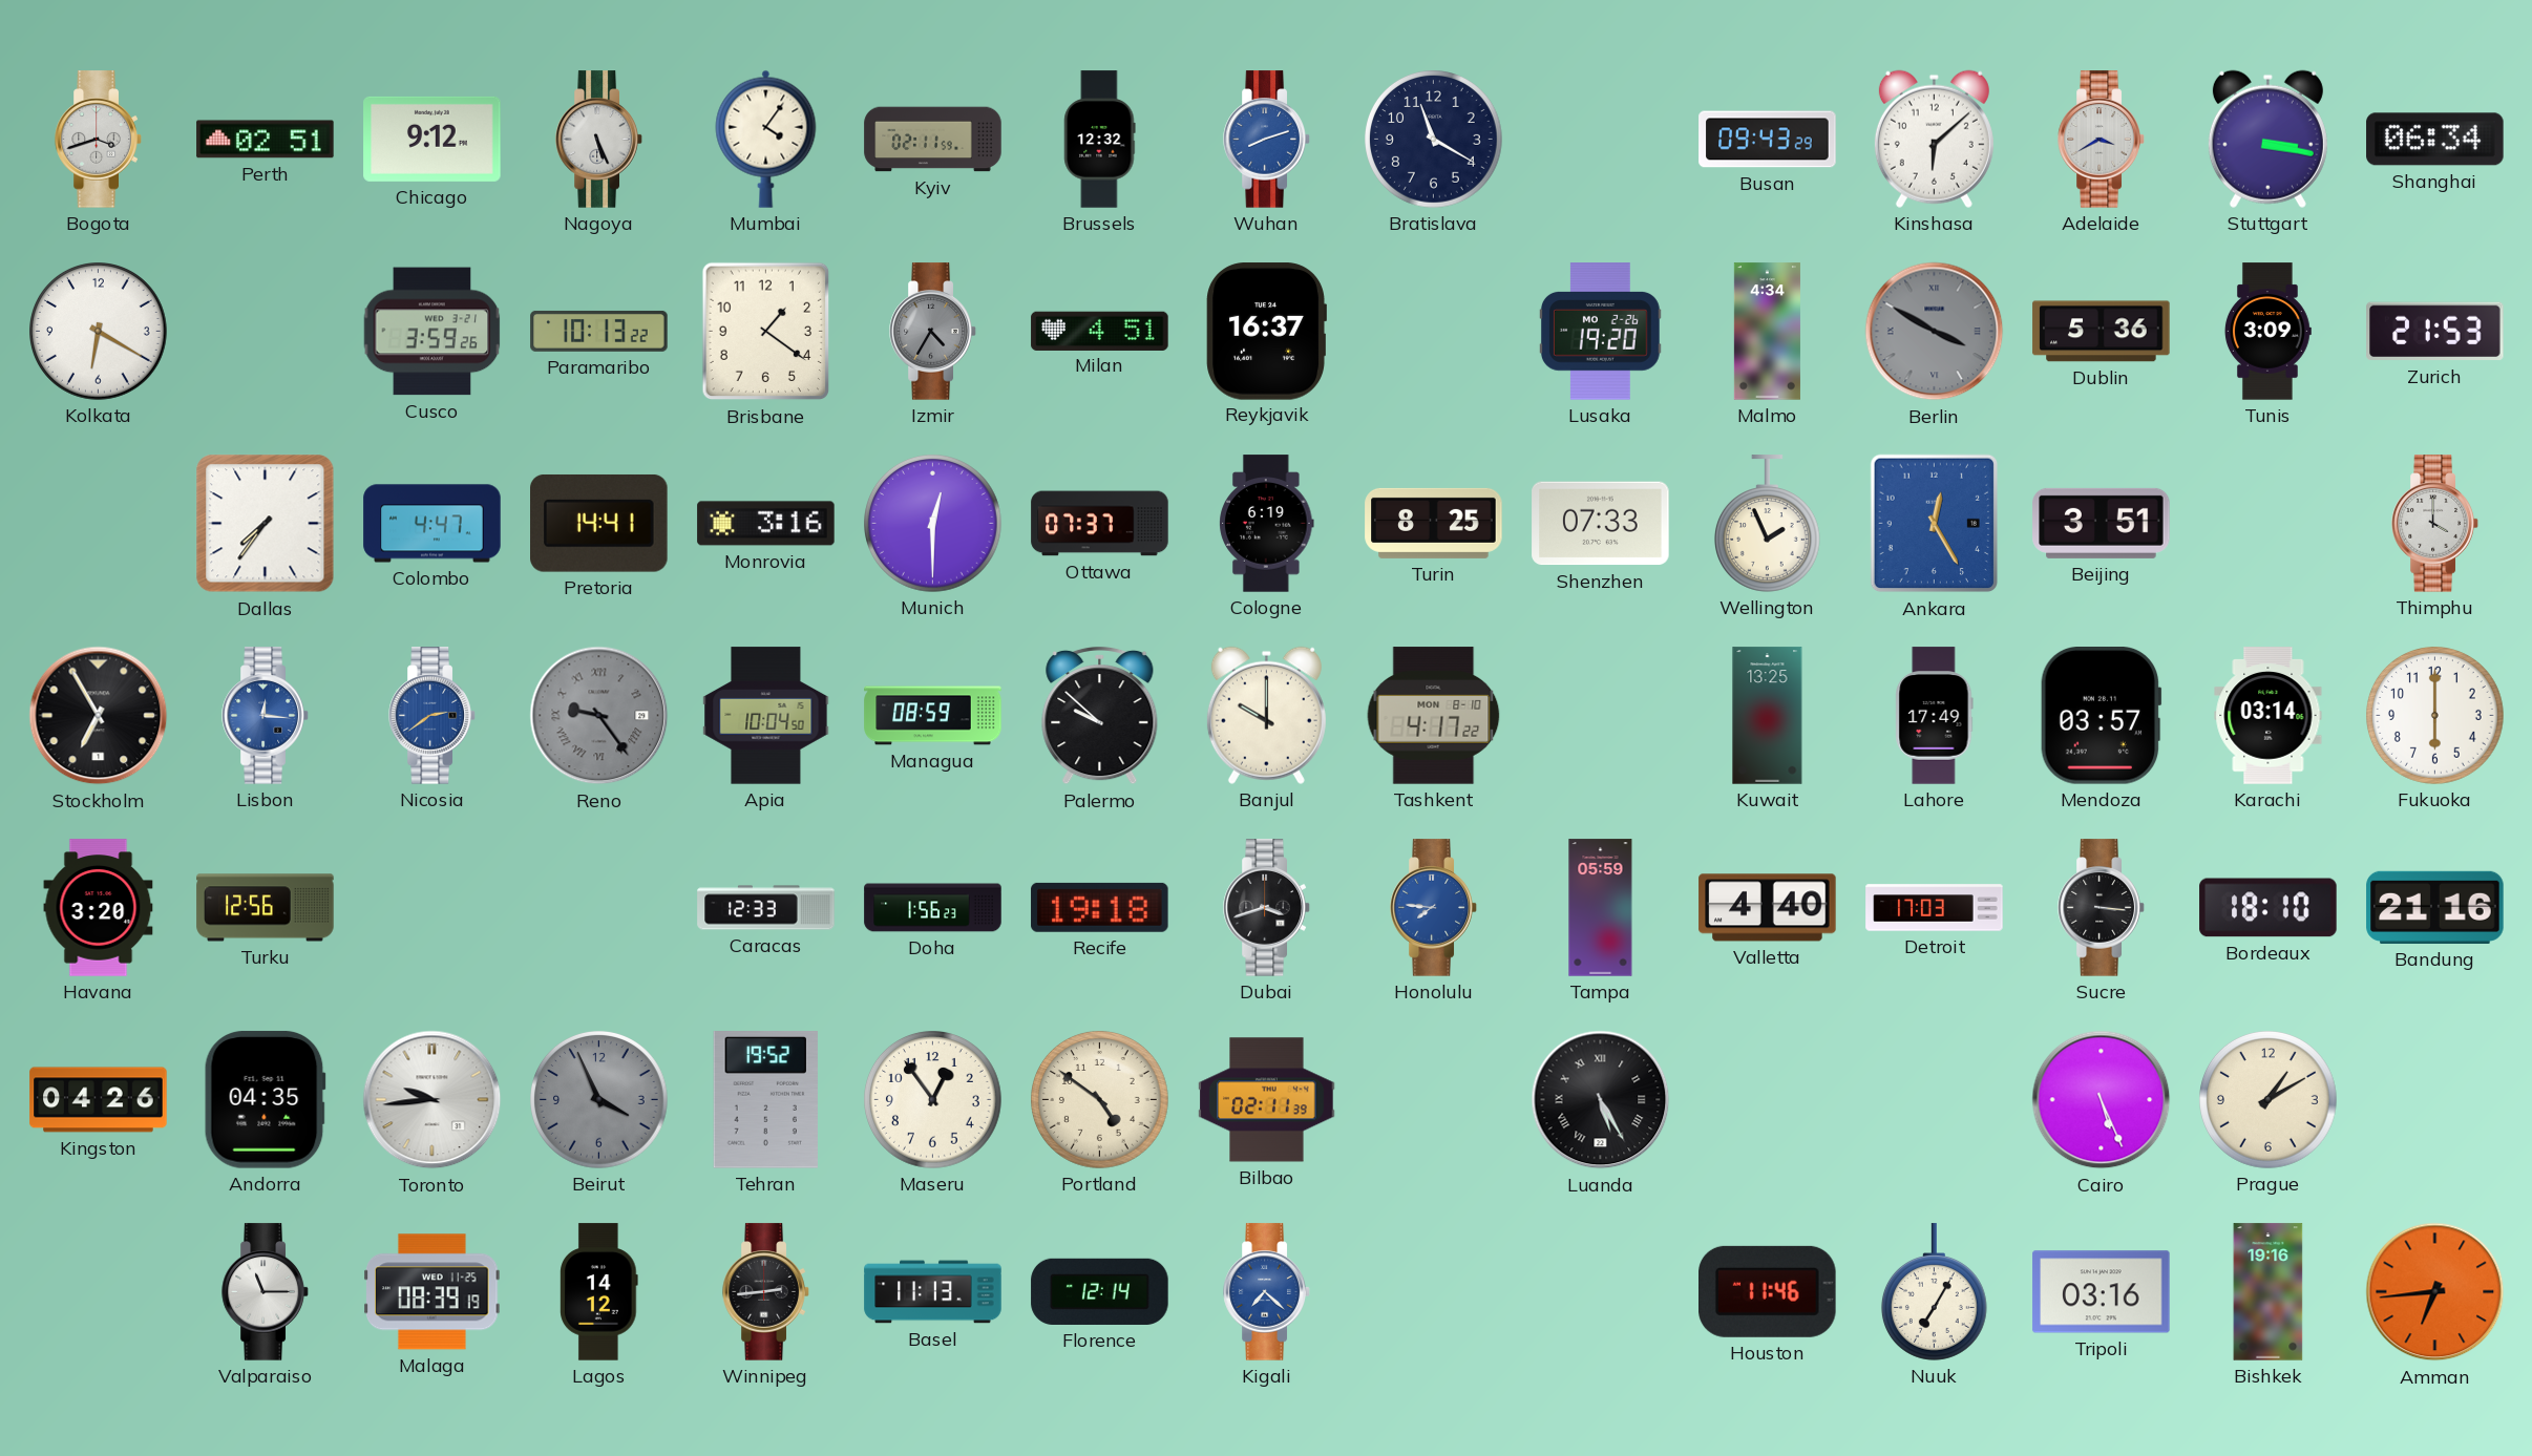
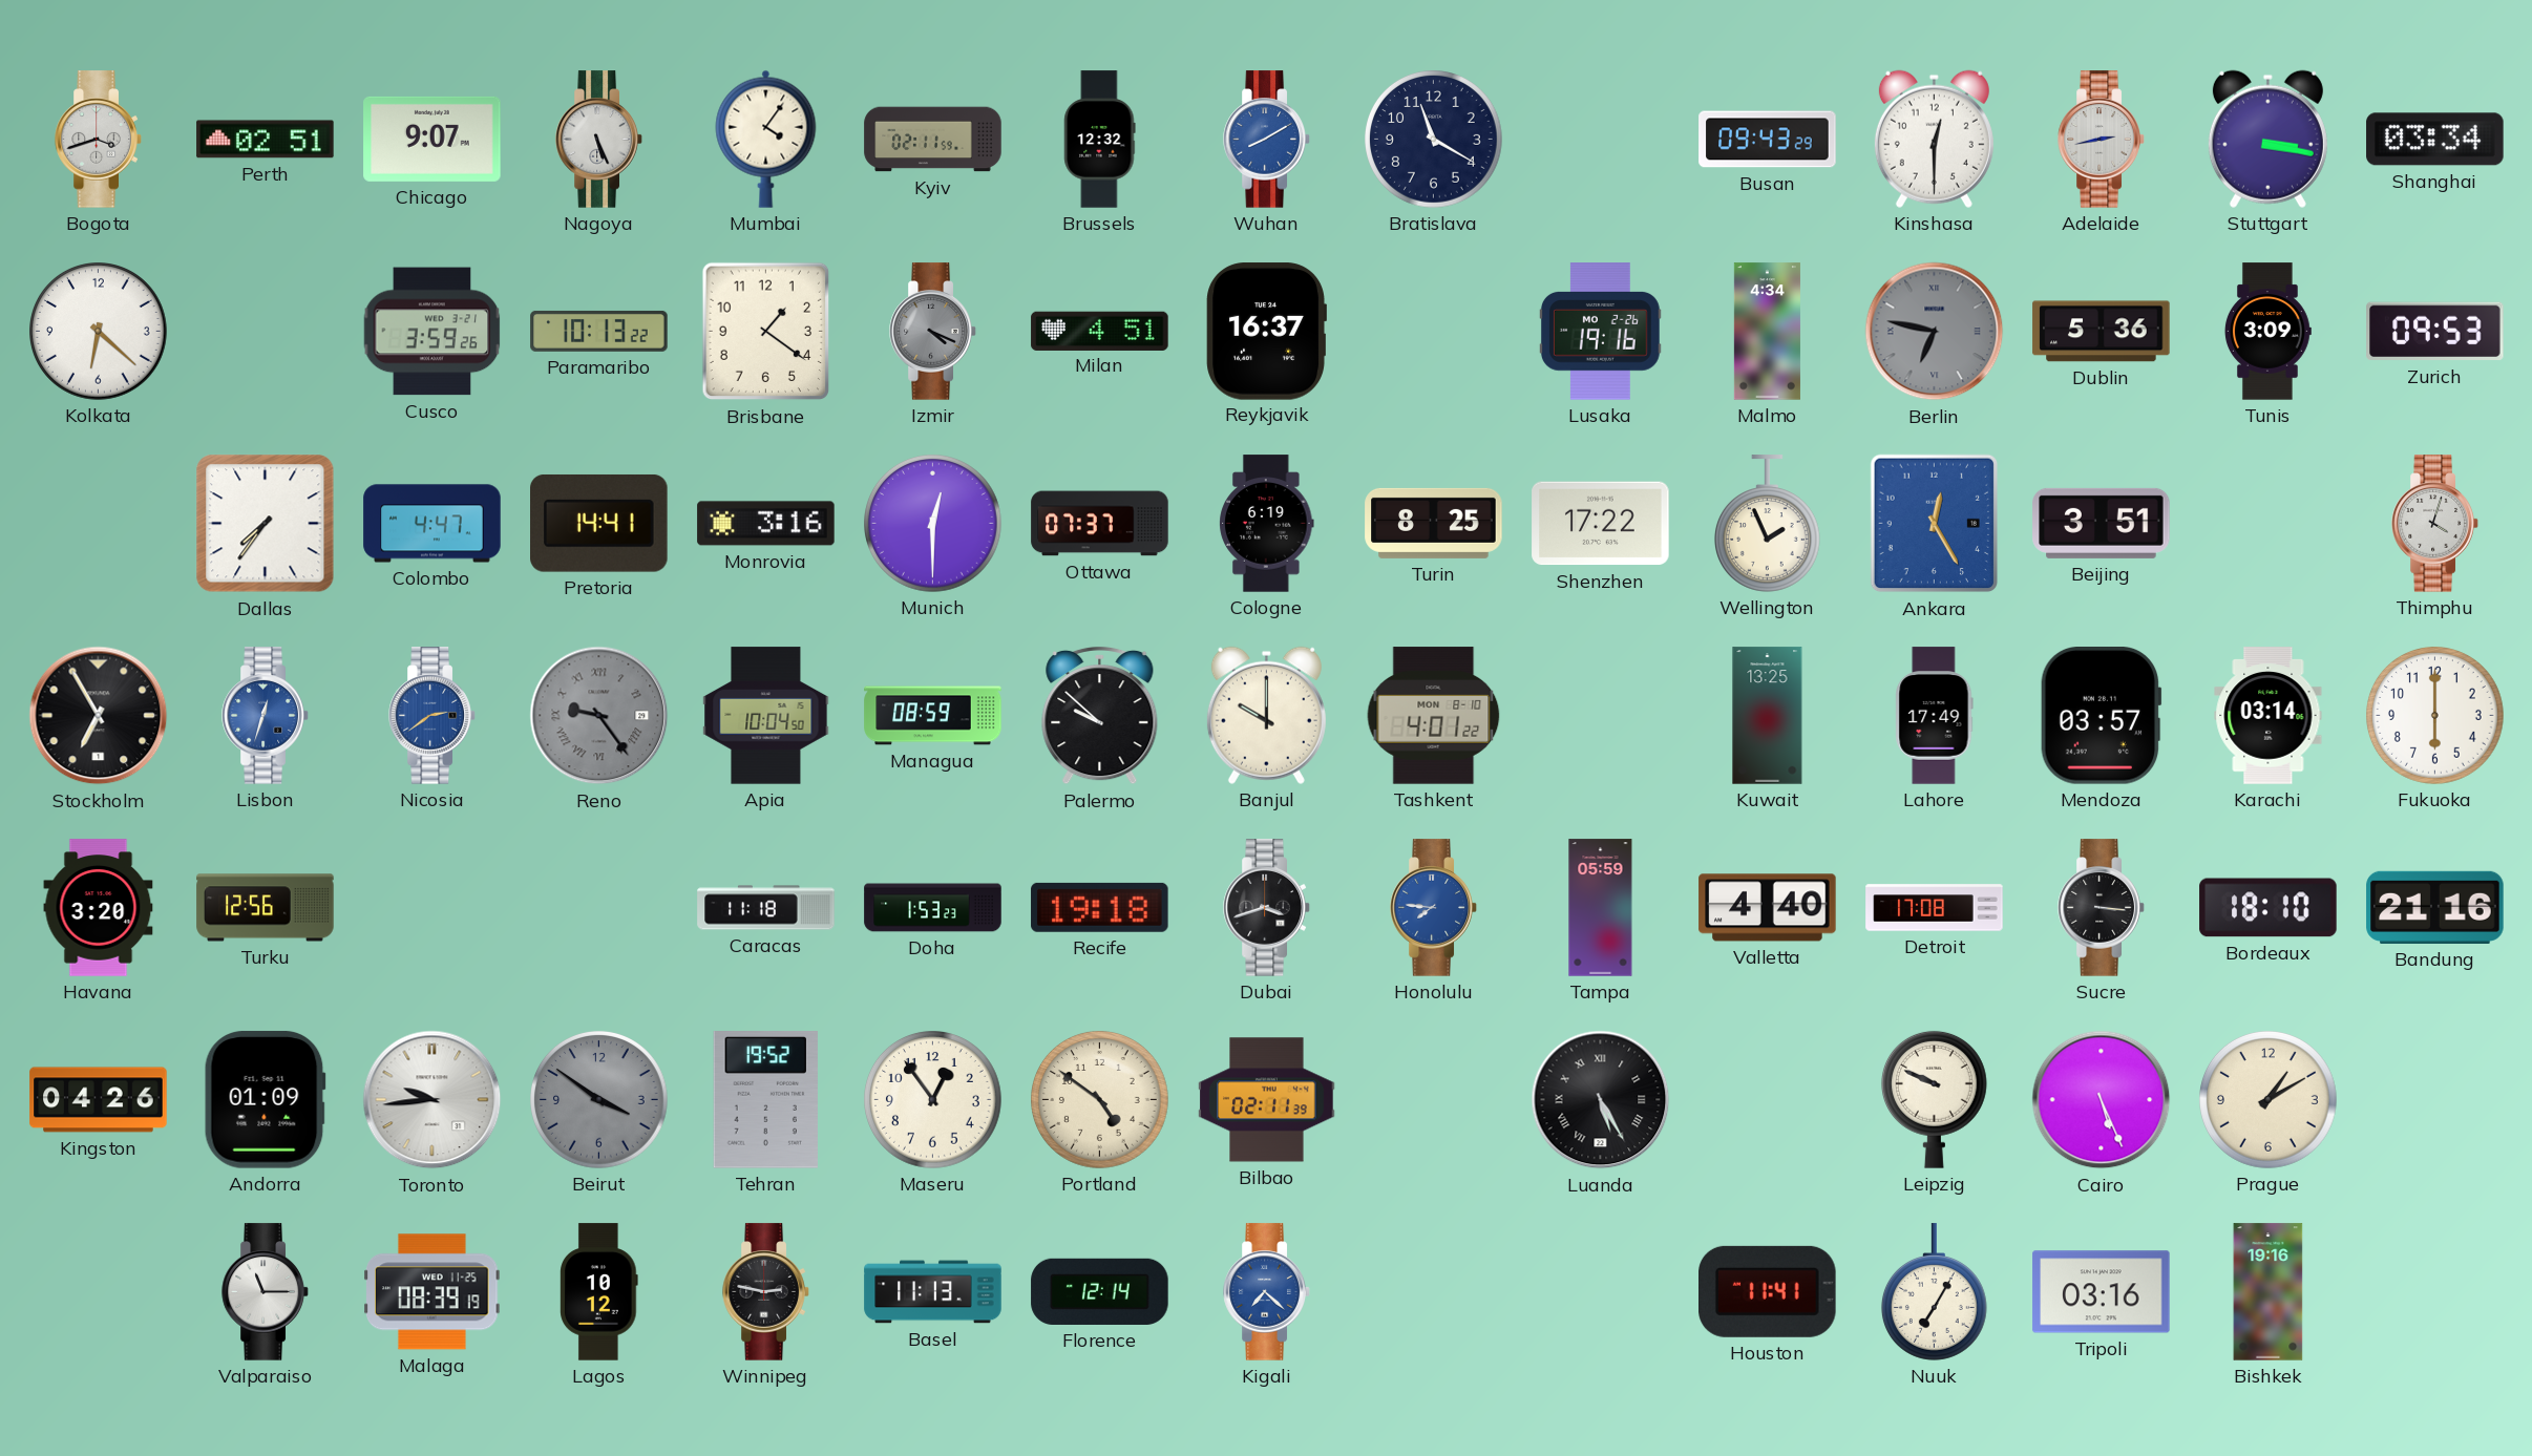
Chicago: 9:12 -> 9:07
Wuhan: 8:12 -> 8:10
Kinshasa: 6:08 -> 12:30
Adelaide: 3:40 -> 2:43
Shanghai: 06:34 -> 03:34
Kolkata: 6:20 -> 6:22
Izmir: 4:35 -> 4:19
Lusaka: 19:20 -> 19:16
Berlin: 3:50 -> 6:47
Zurich: 21:53 -> 09:53
Shenzhen: 07:33 -> 17:22
Thimphu: 4:00 -> 4:03
Lisbon: 12:16 -> 12:33
Tashkent: 4:17 -> 4:01
Caracas: 12:33 -> 11:18
Doha: 1:56 -> 1:53
Detroit: 17:03 -> 17:08
Andorra: 04:35 -> 01:09
Beirut: 3:56 -> 3:51
Leipzig: none -> 9:49
Lagos: 14:12 -> 10:12
Winnipeg: 2:44 -> 2:47
Houston: 11:46 -> 11:41
Amman: 6:44 -> none
